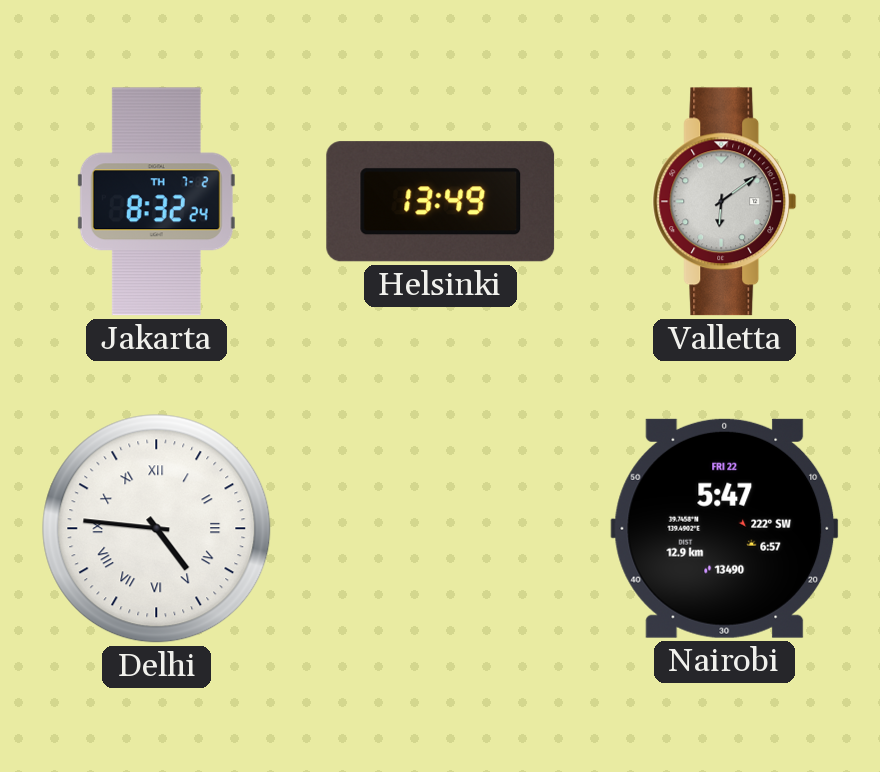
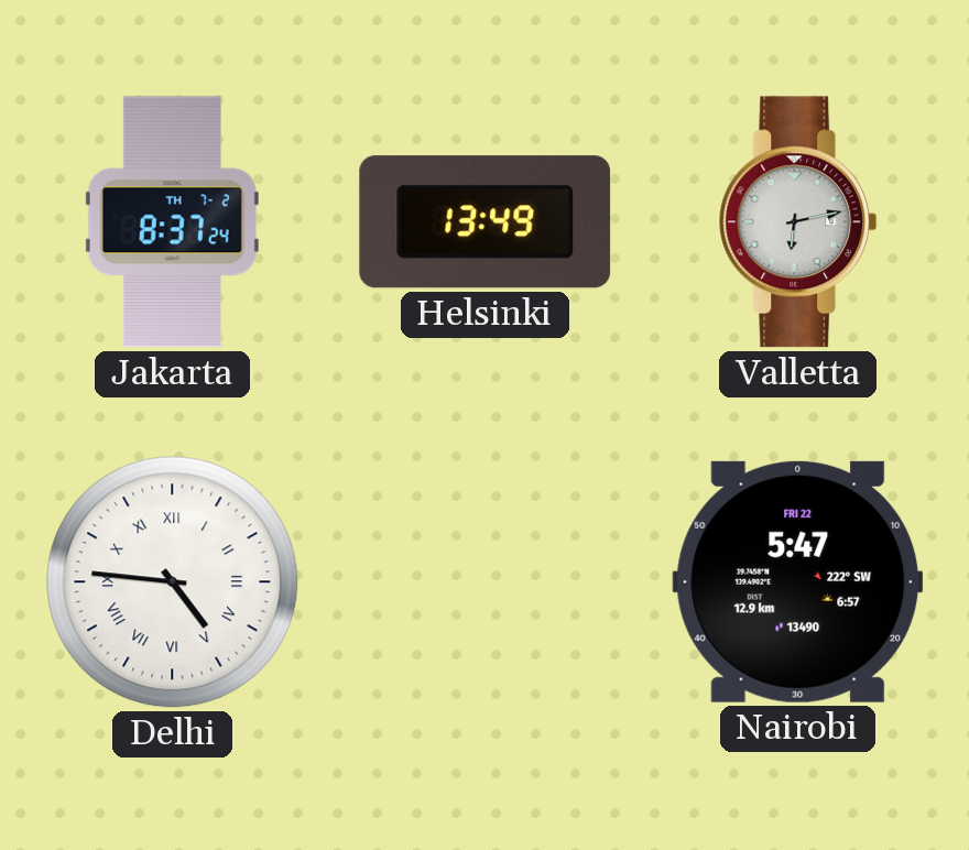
Jakarta: 8:32 -> 8:37
Valletta: 6:09 -> 6:13
